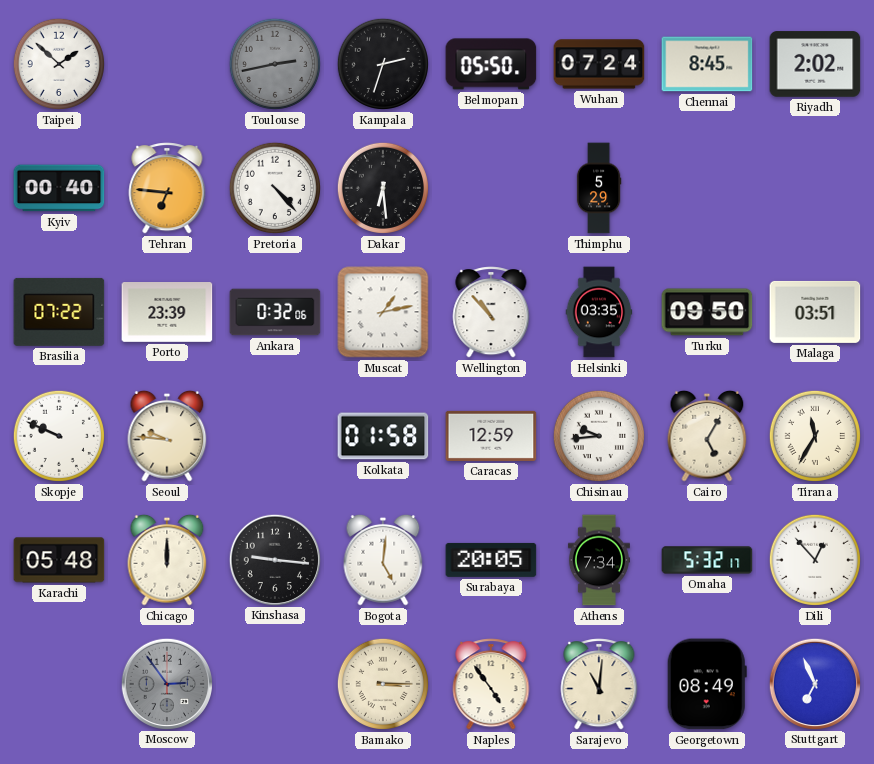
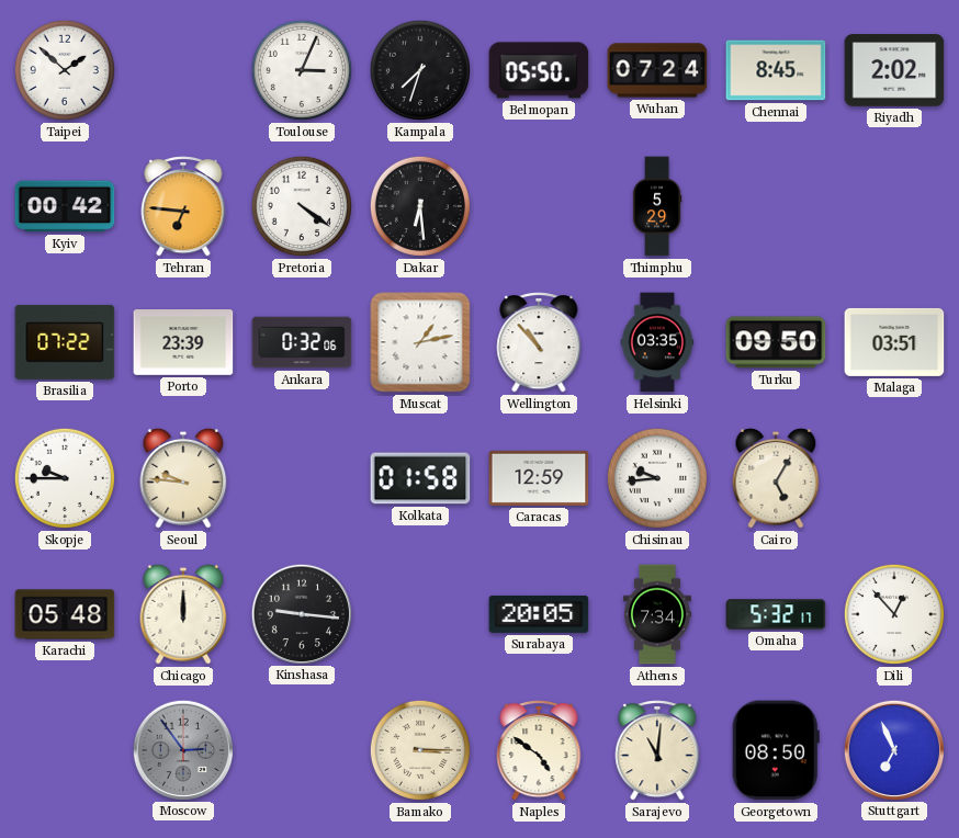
Toulouse: 2:43 -> 3:04
Toulouse dial: grey -> white
Kampala: 2:33 -> 7:33
Kyiv: 00:40 -> 00:42
Pretoria: 4:23 -> 4:21
Skopje: 9:49 -> 9:45
Tirana: 11:35 -> none
Bogota: 5:01 -> none
Naples: 4:54 -> 4:51
Georgetown: 08:49 -> 08:50
